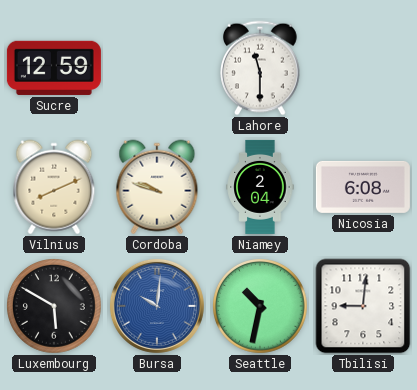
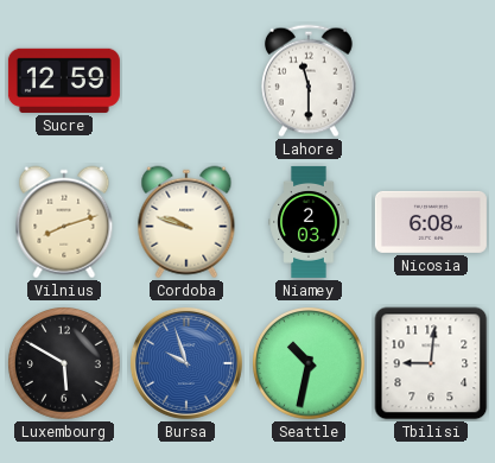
Vilnius: 8:11 -> 8:12
Niamey: 2:04 -> 2:03
Bursa: 10:01 -> 9:57
